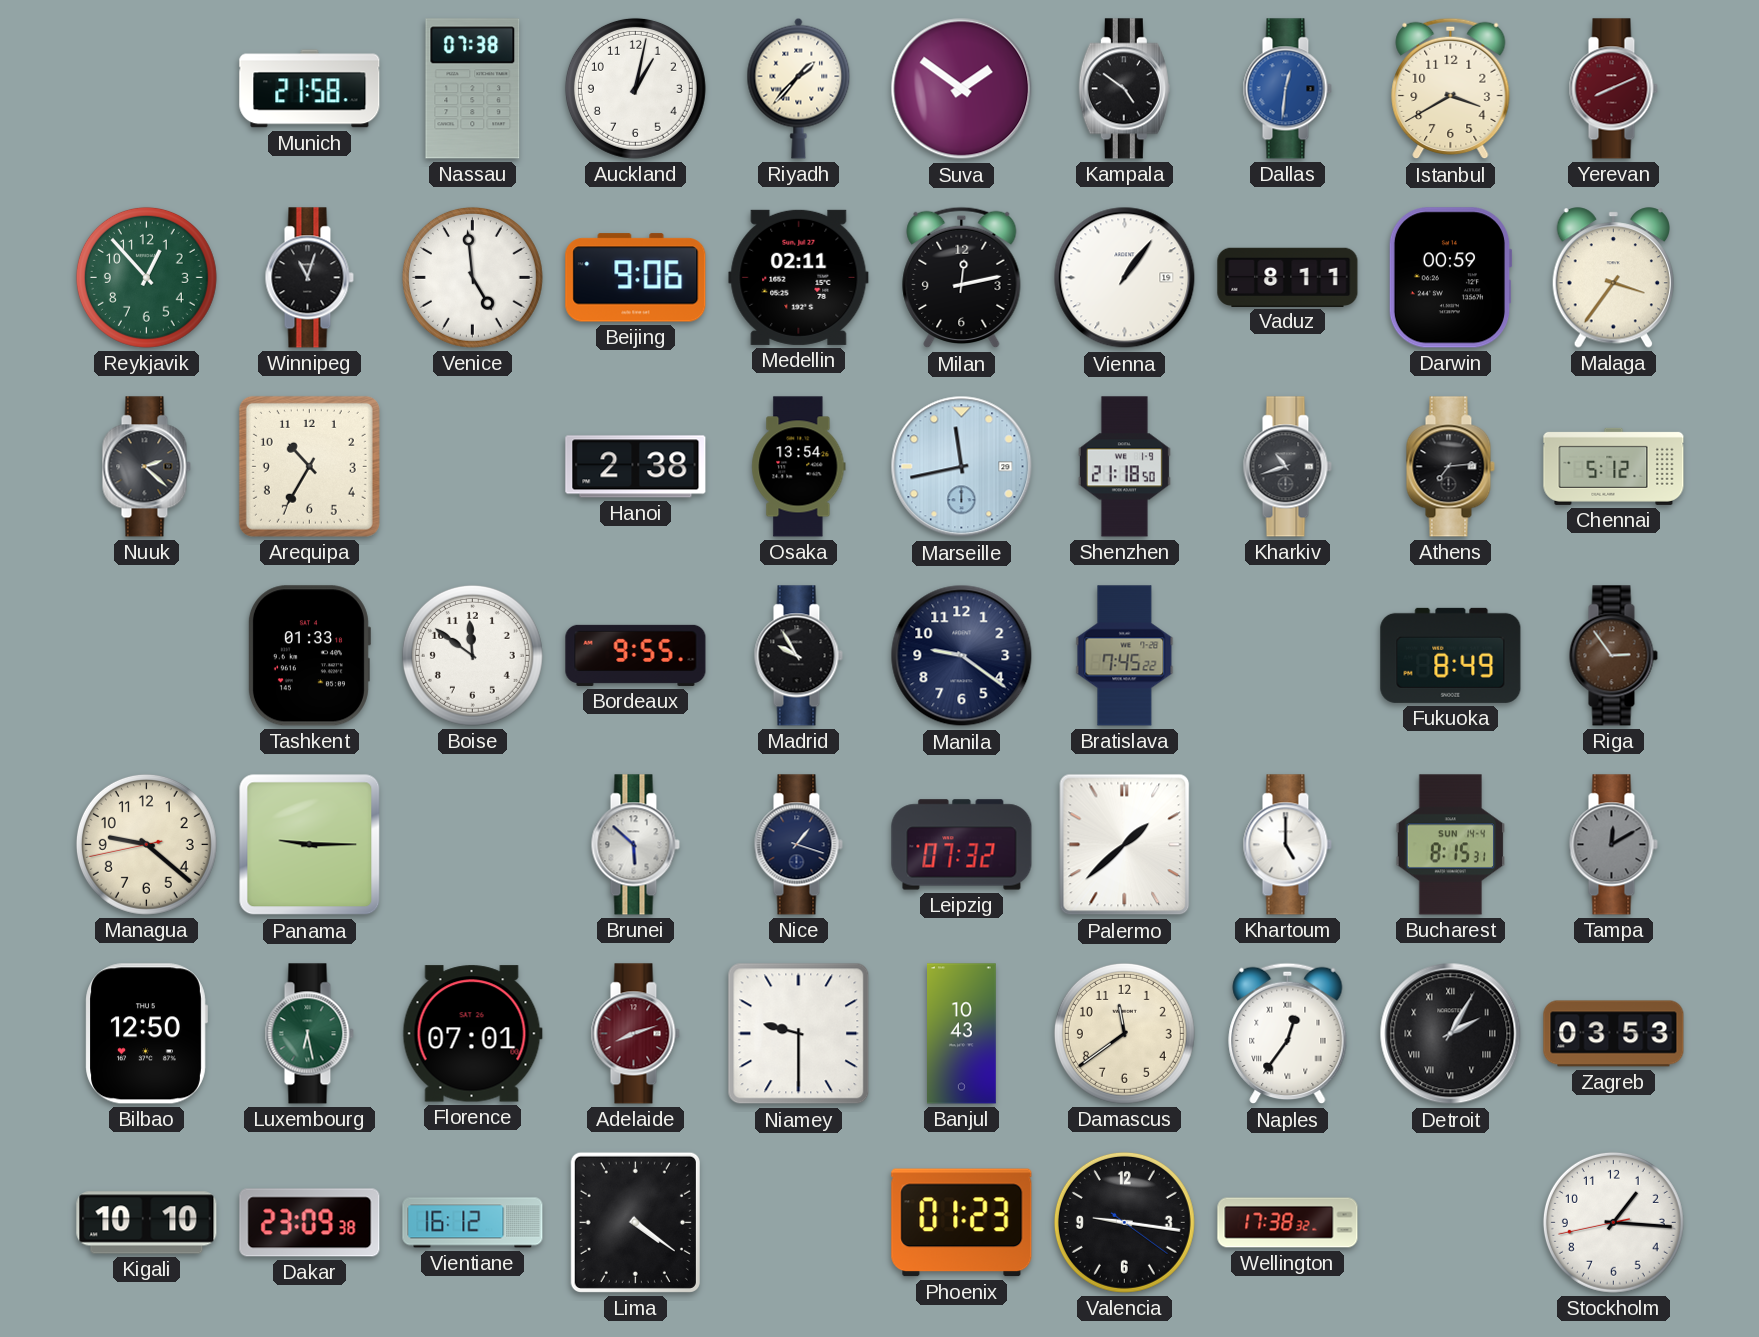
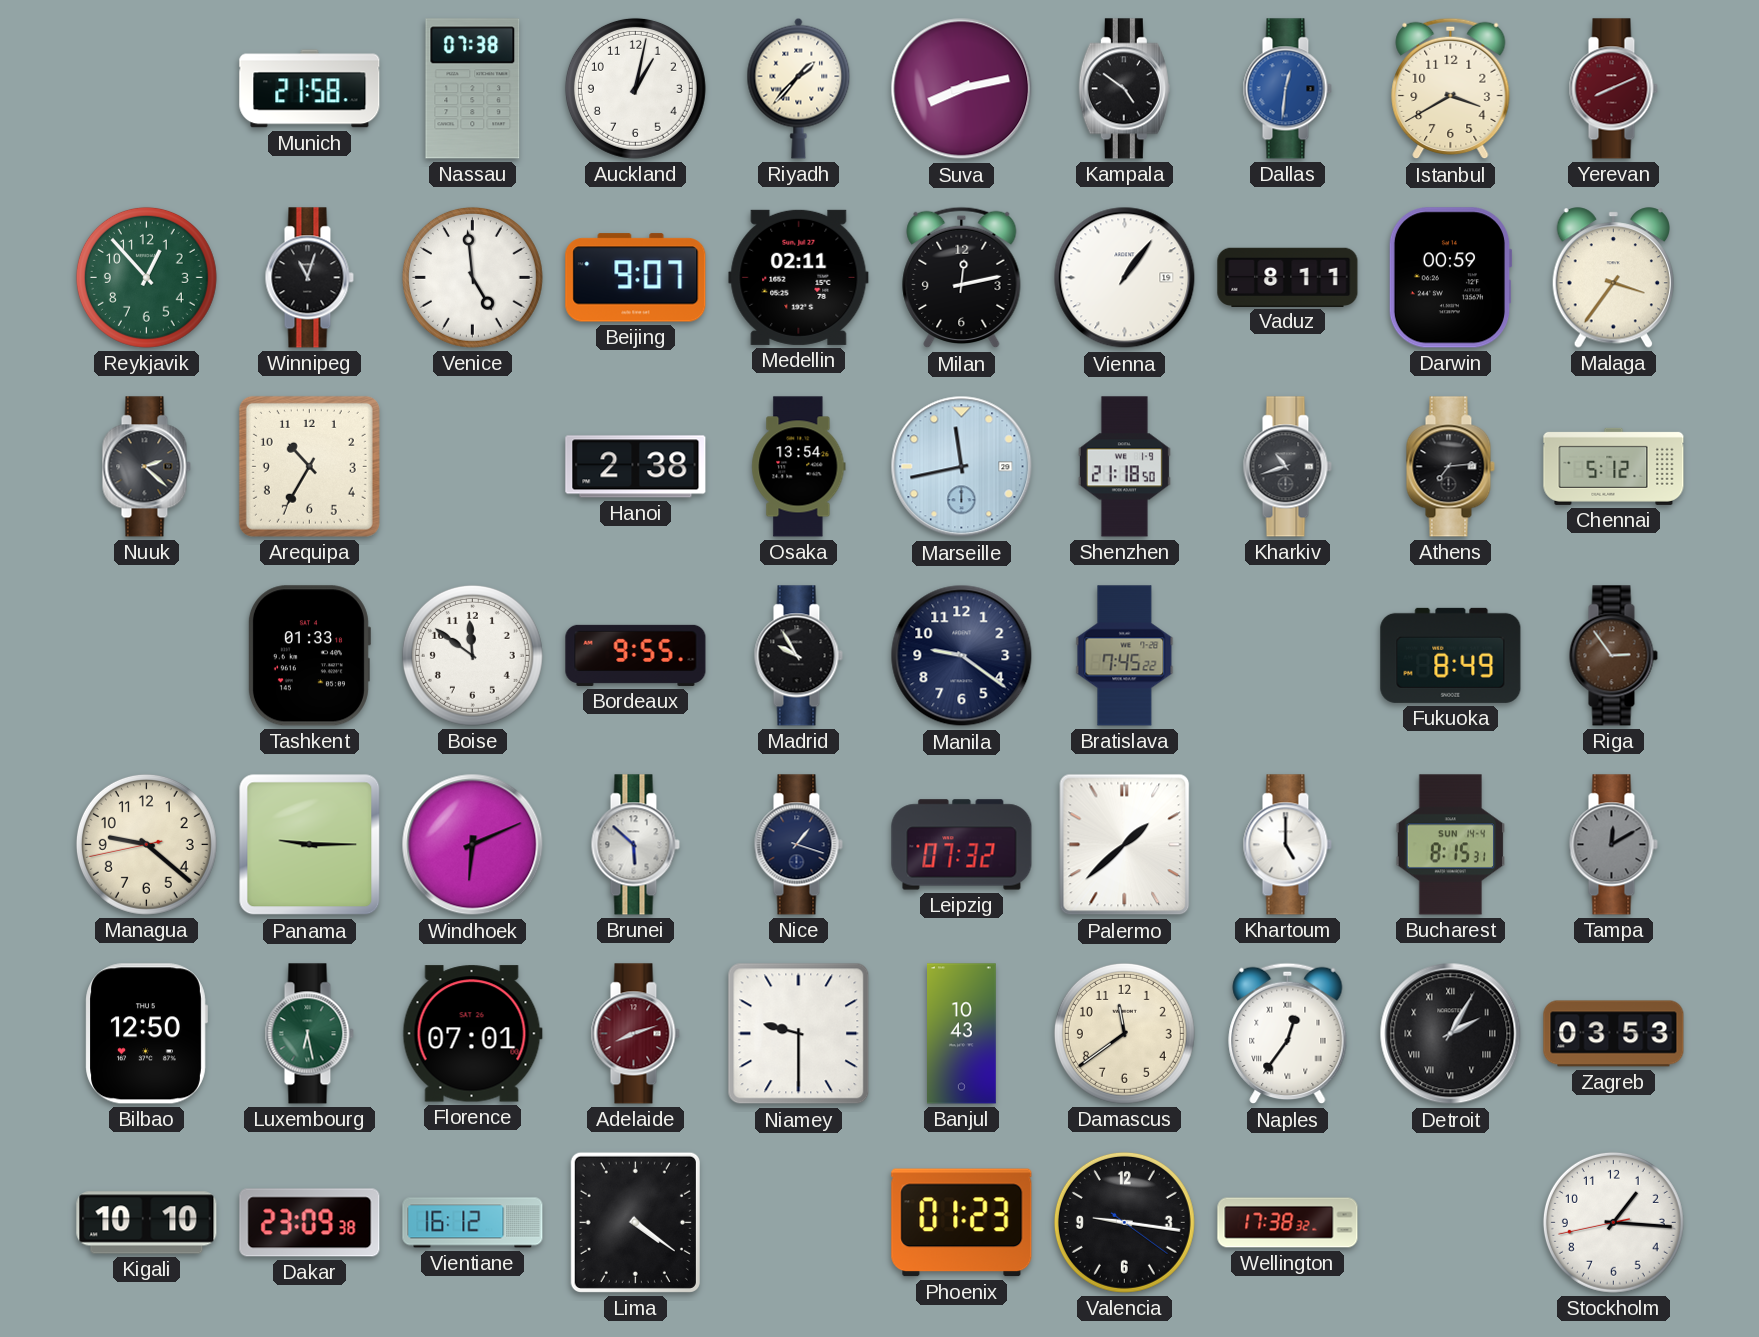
Suva: 1:51 -> 8:13
Beijing: 9:06 -> 9:07
Windhoek: none -> 6:11
